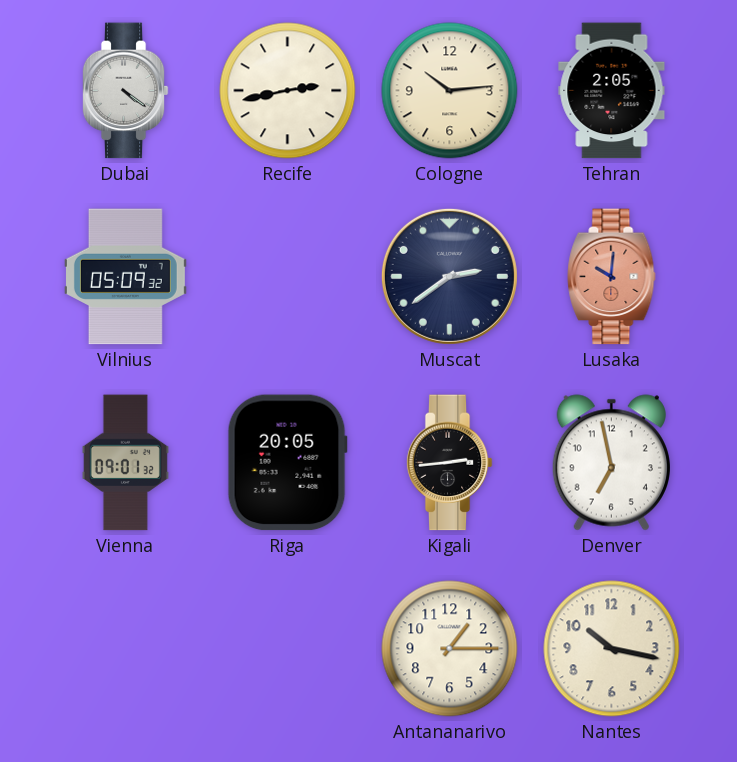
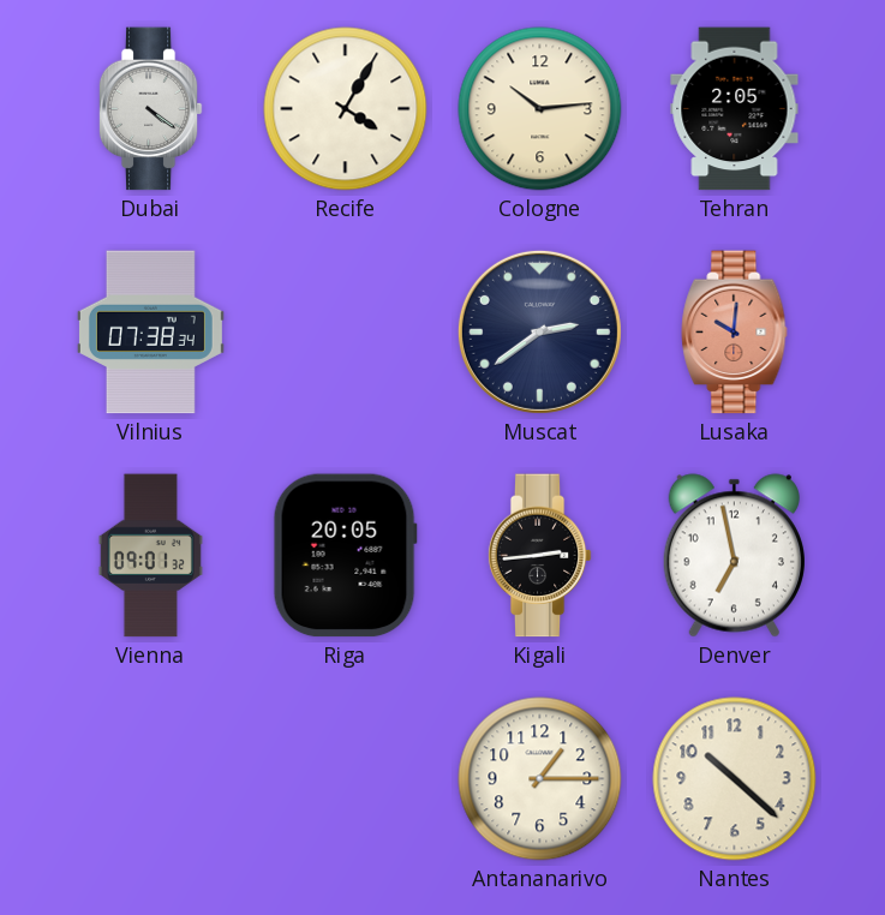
Recife: 2:43 -> 4:05
Vilnius: 05:09 -> 07:38
Nantes: 10:17 -> 10:22
